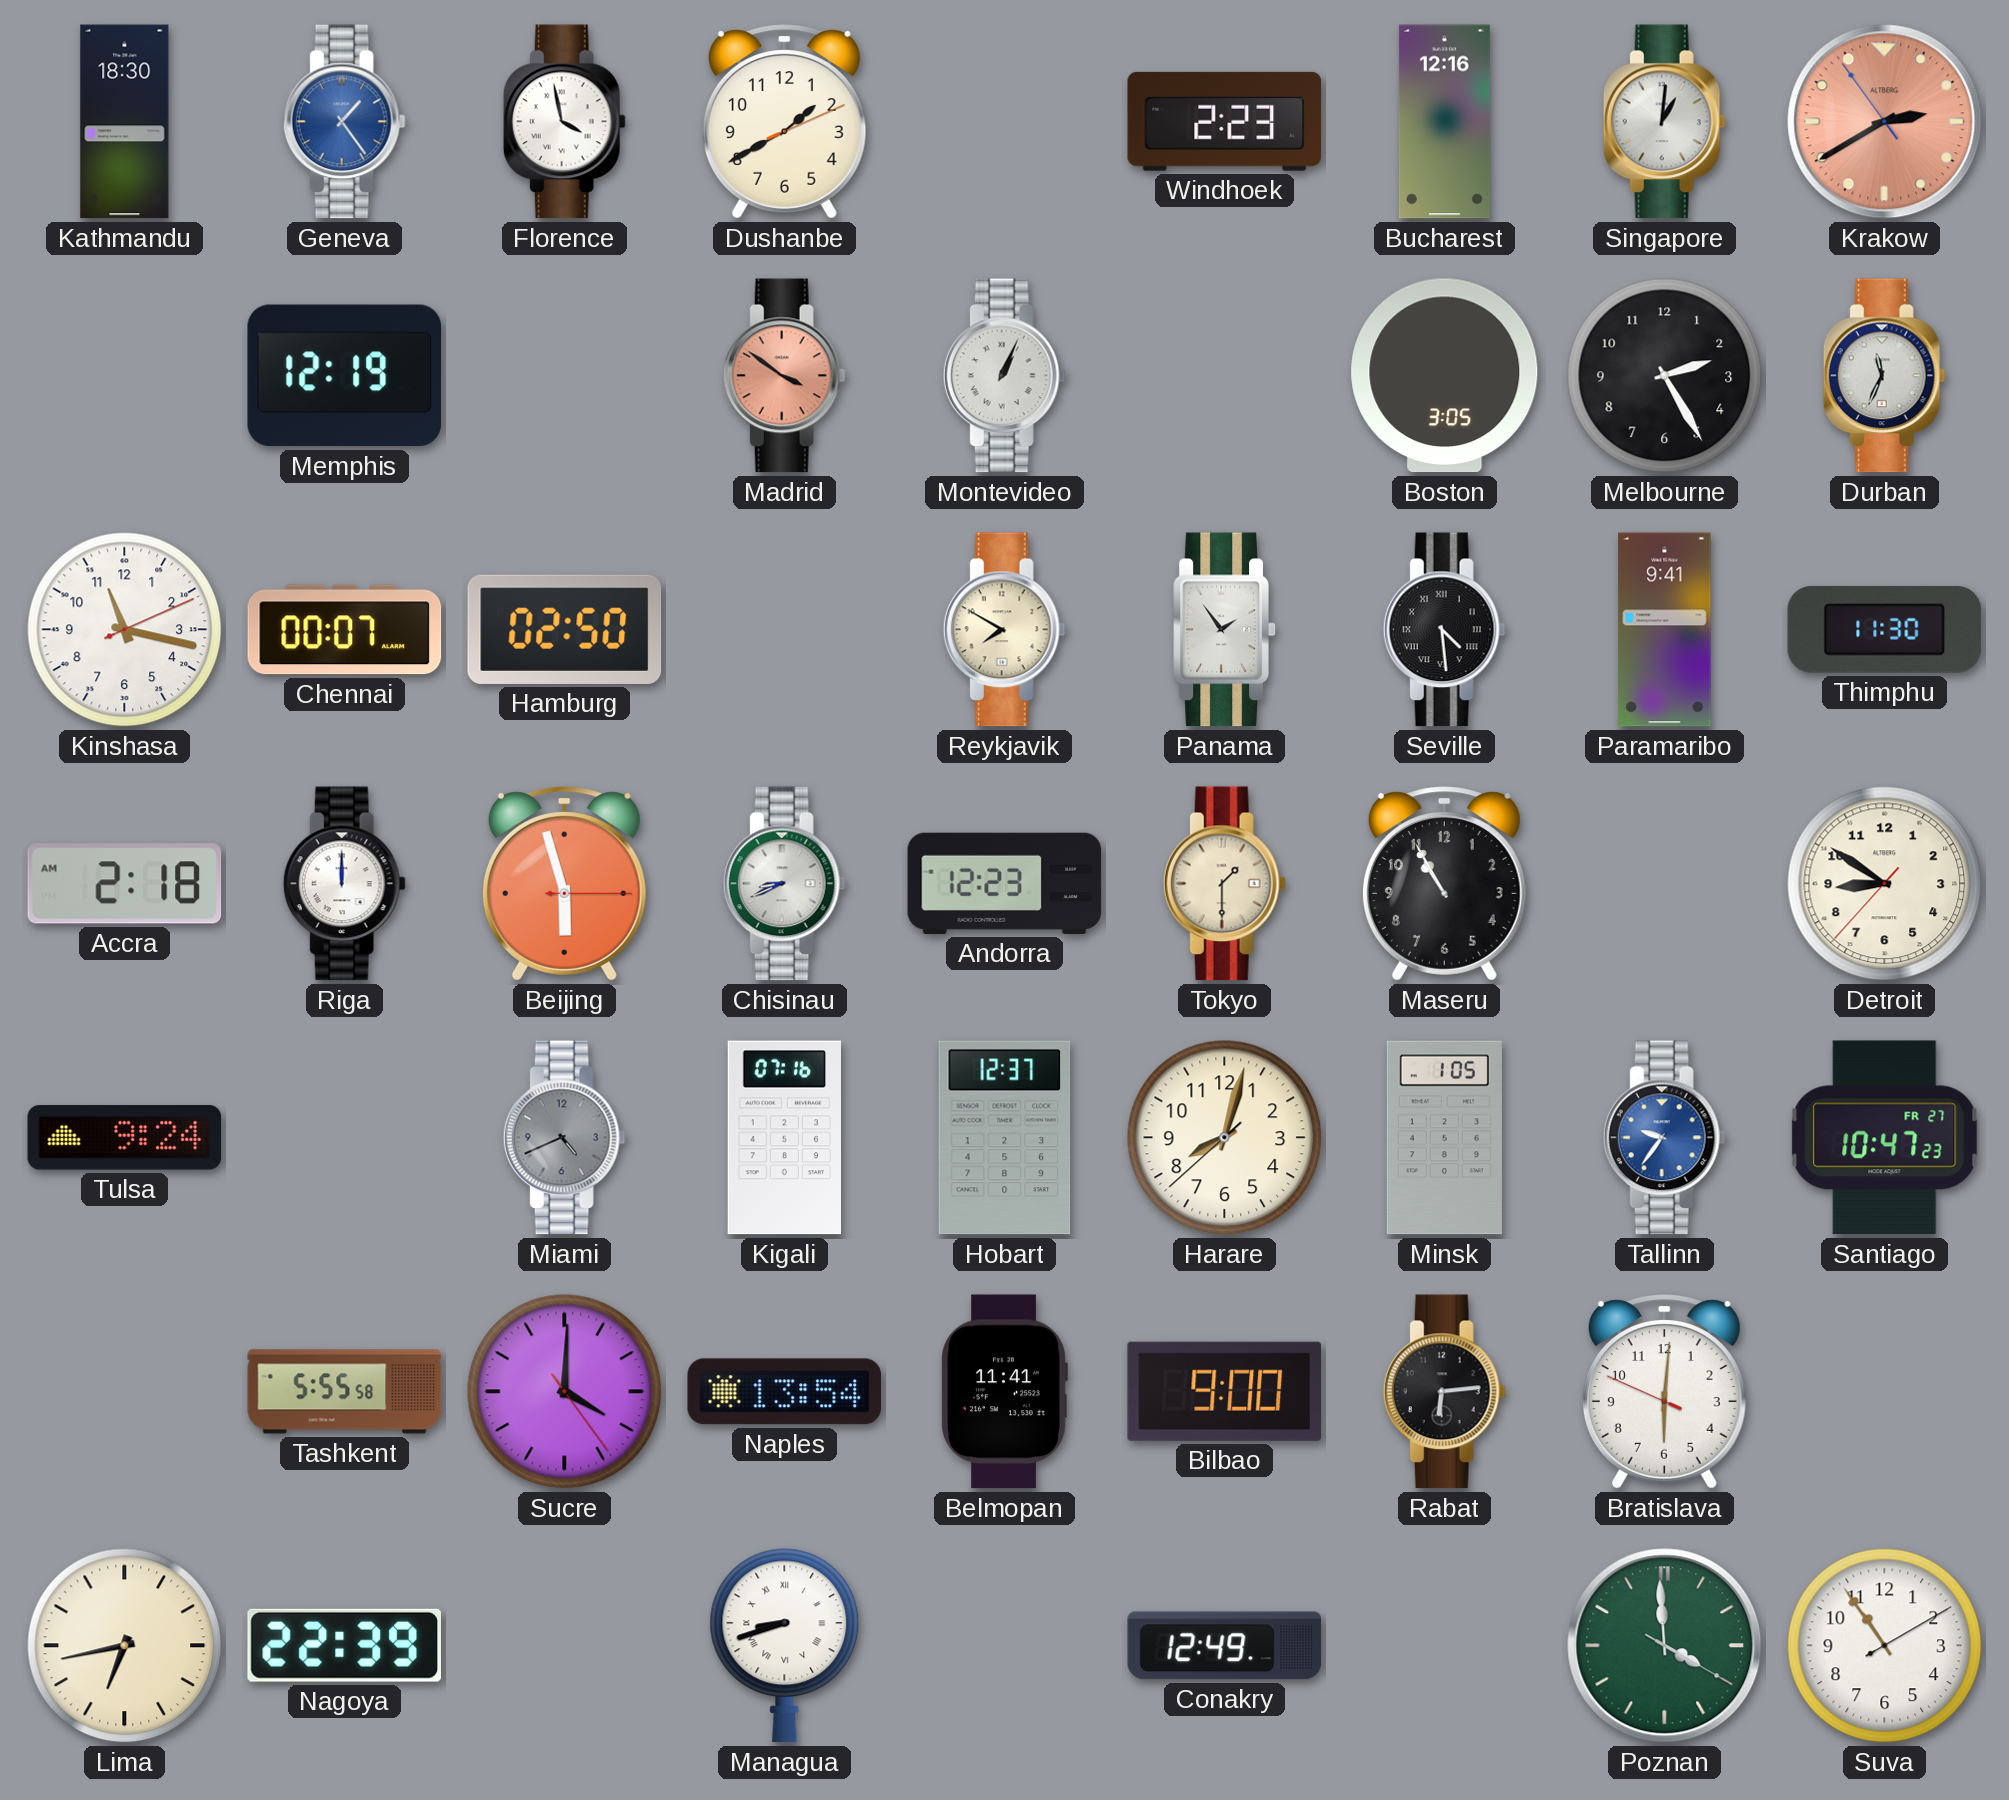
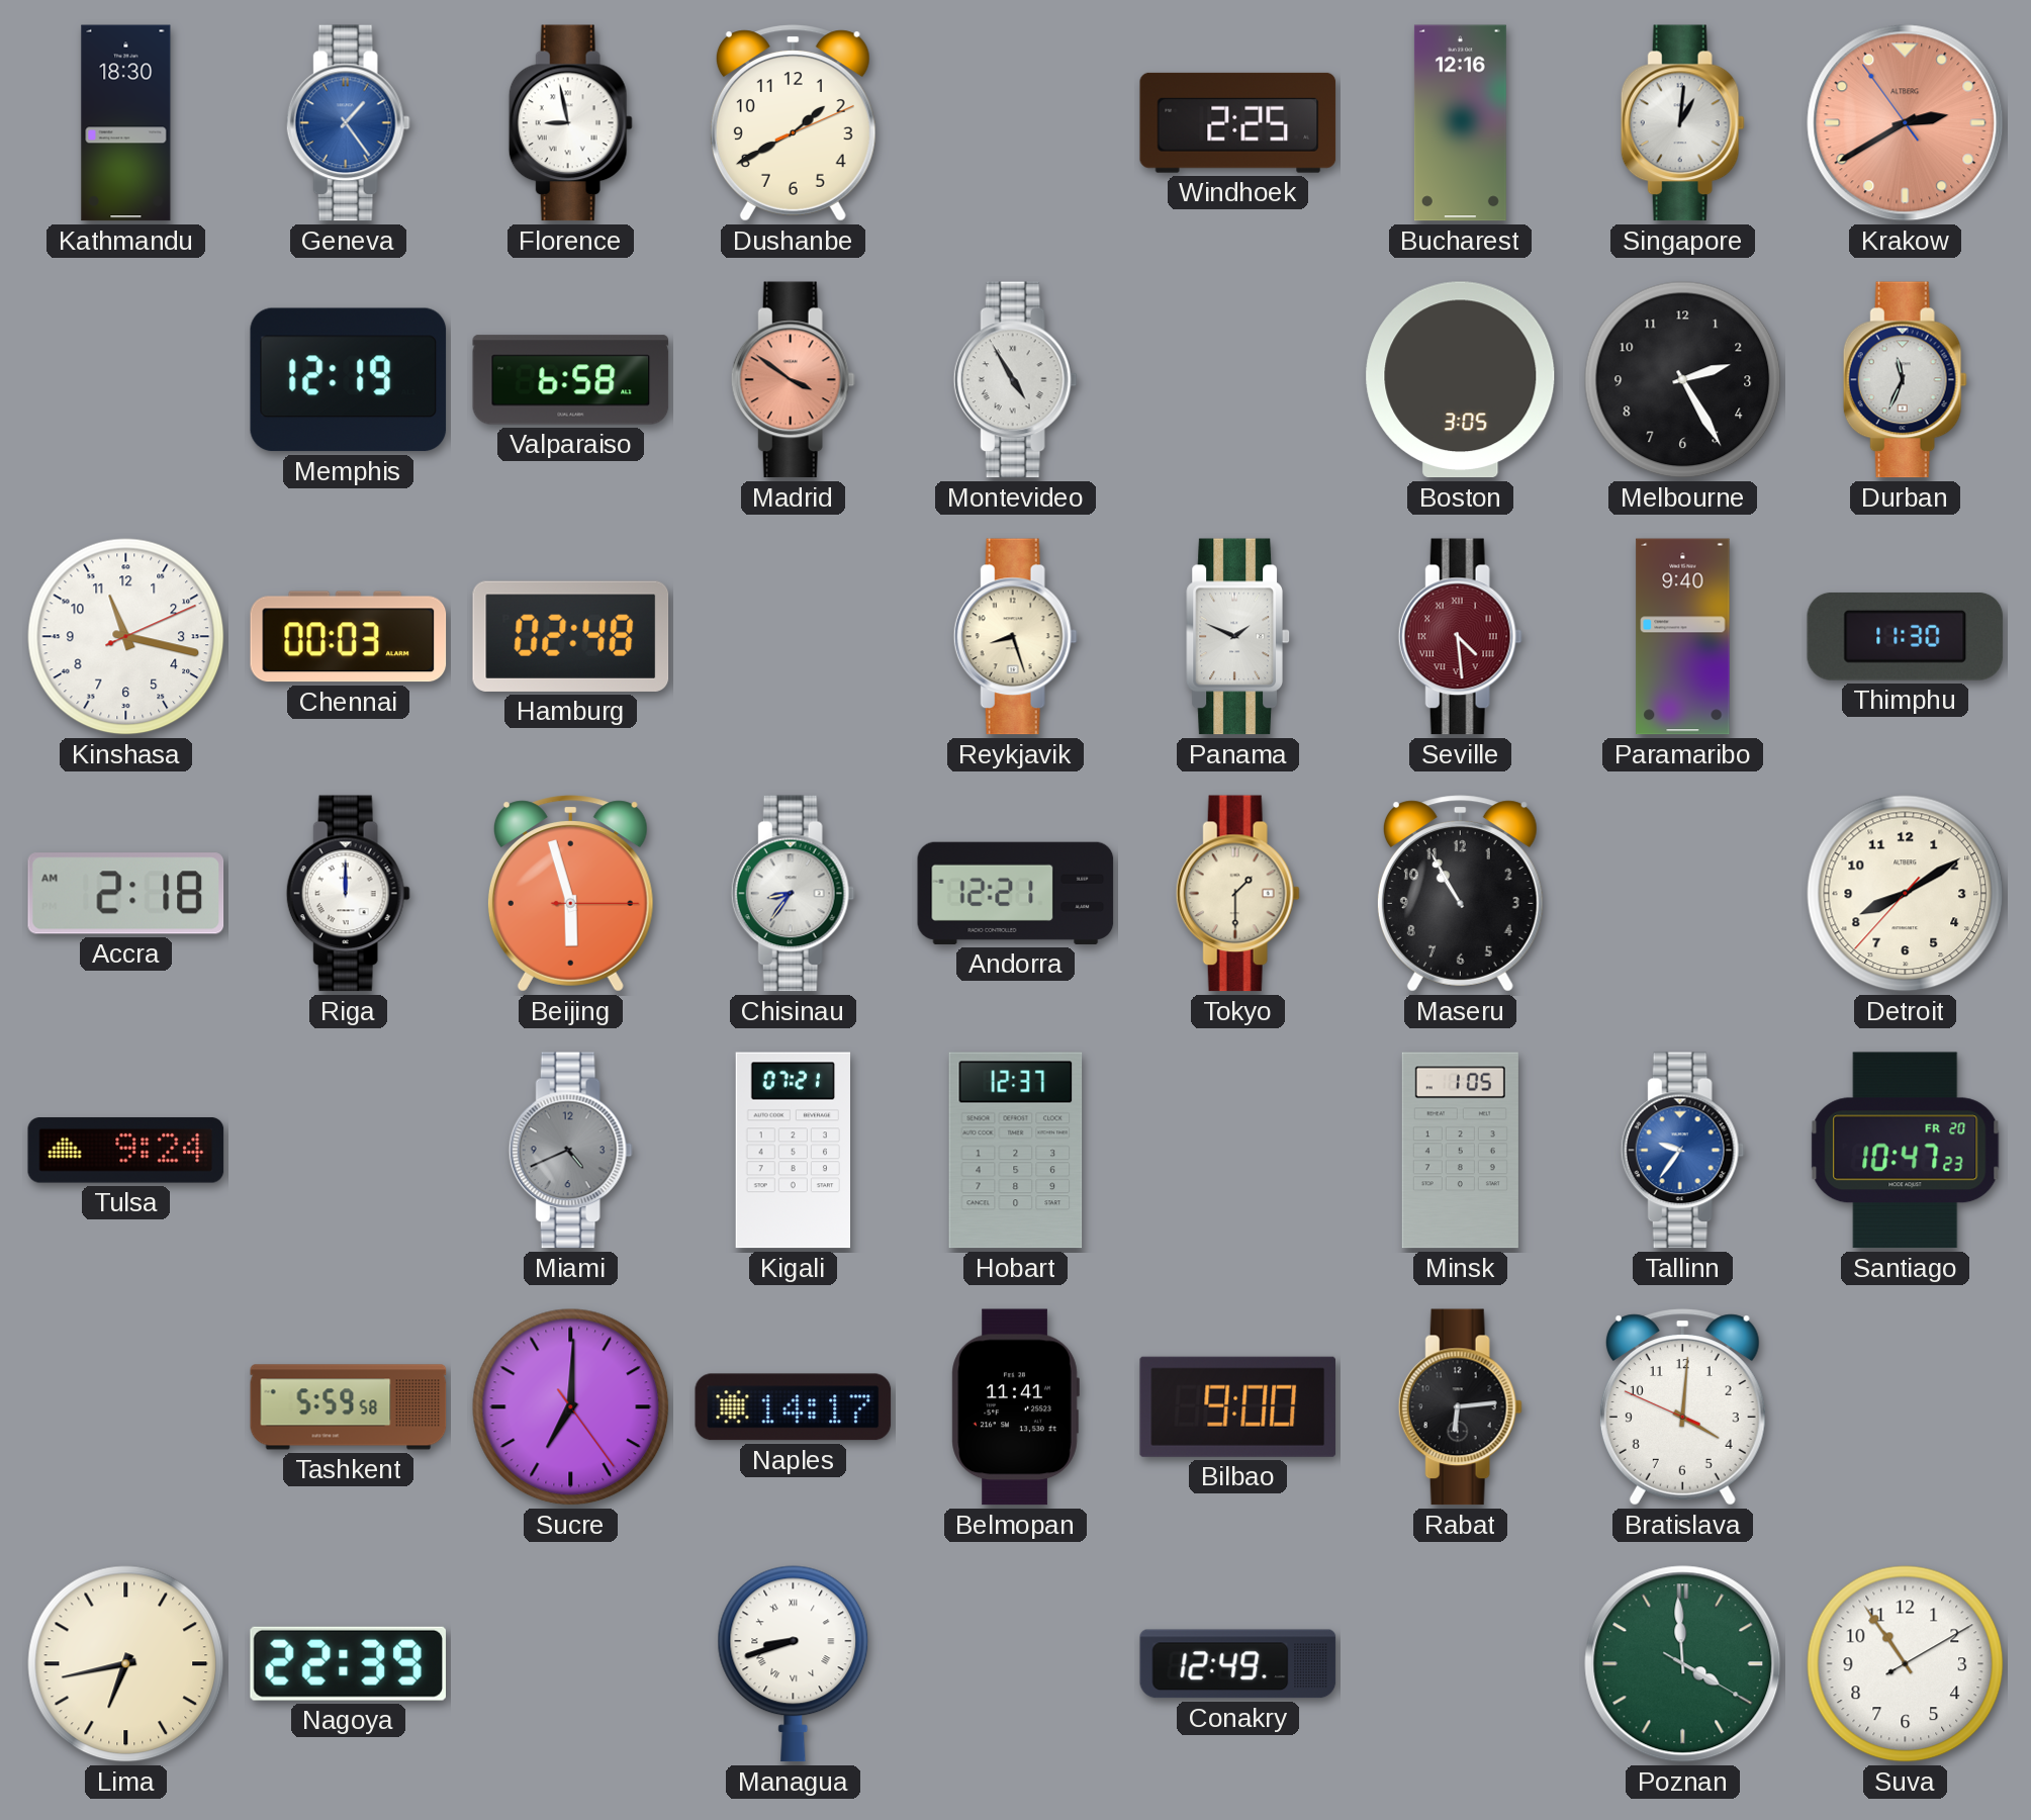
Florence: 3:58 -> 8:58
Windhoek: 2:23 -> 2:25
Valparaiso: none -> 6:58
Montevideo: 1:04 -> 4:55
Chennai: 00:07 -> 00:03
Hamburg: 02:50 -> 02:48
Reykjavik: 7:50 -> 8:27
Panama: 1:54 -> 1:49
Seville dial: black -> burgundy
Paramaribo: 9:41 -> 9:40
Chisinau: 8:41 -> 8:36
Andorra: 12:23 -> 12:21
Detroit: 8:50 -> 8:09
Kigali: 07:16 -> 07:21
Harare: 8:02 -> none
Santiago date: FR 27 -> FR 20
Tashkent: 5:55 -> 5:59
Sucre: 4:00 -> 7:00
Naples: 13:54 -> 14:17
Bratislava: 6:00 -> 4:00
